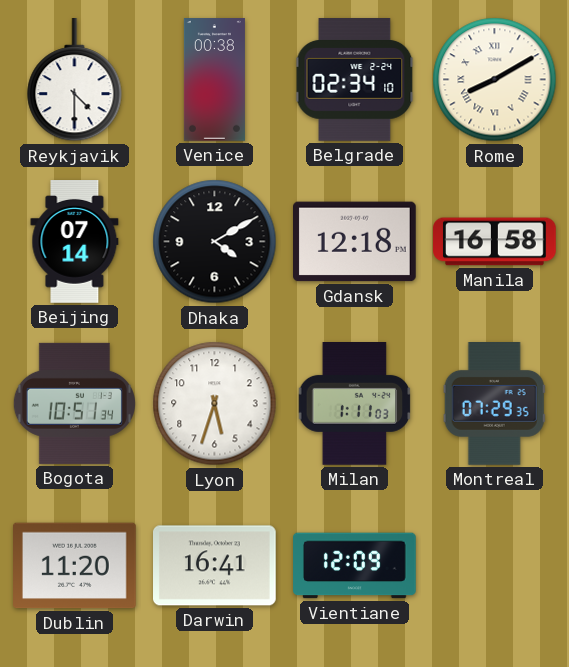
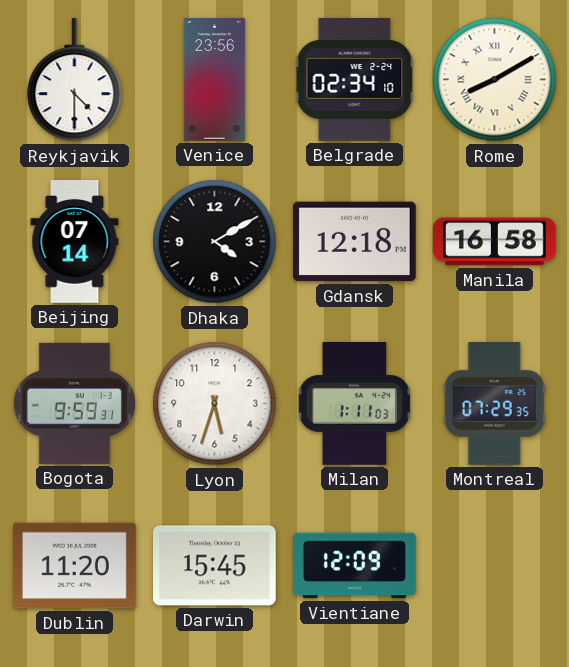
Venice: 00:38 -> 23:56
Bogota: 10:51 -> 9:59
Darwin: 16:41 -> 15:45
